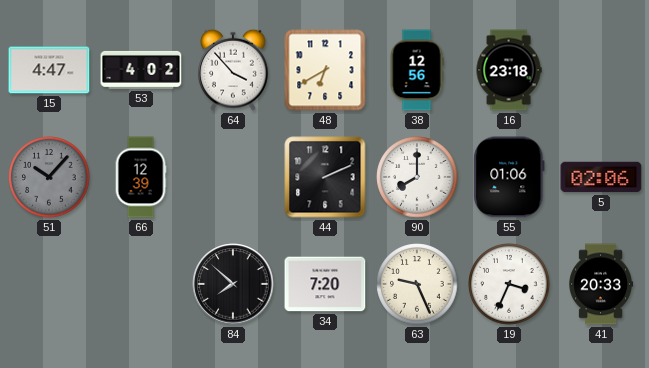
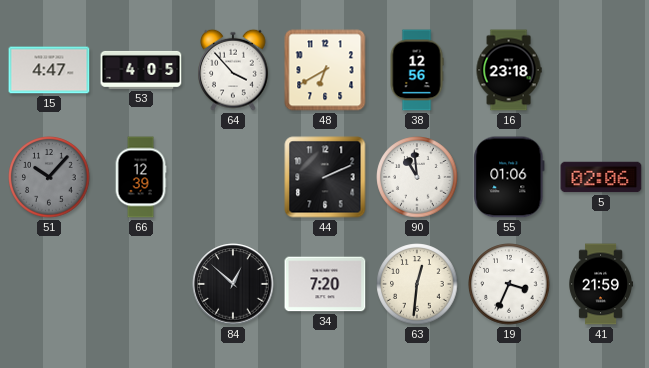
53: 4:02 -> 4:05
90: 8:00 -> 10:59
84: 7:52 -> 12:52
63: 9:26 -> 12:31
41: 20:33 -> 21:59
